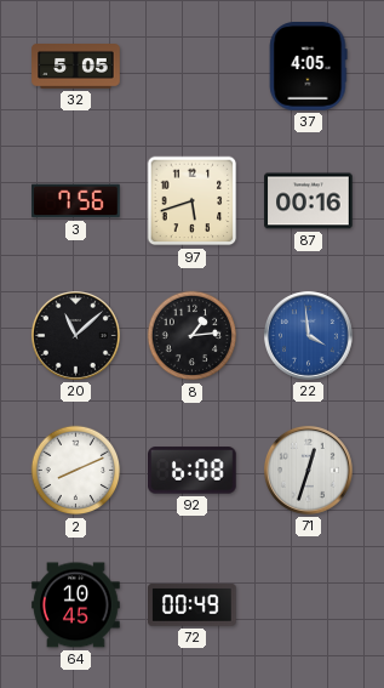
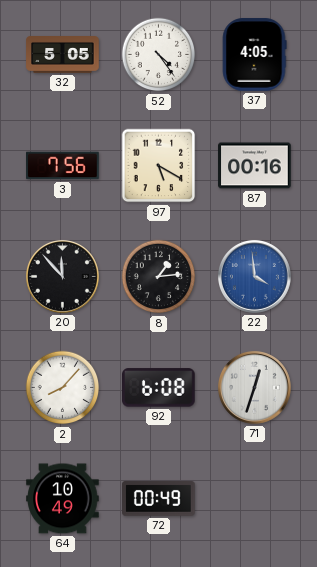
52: none -> 4:24
97: 5:42 -> 5:20
20: 11:08 -> 11:53
2: 8:11 -> 8:07
64: 10:45 -> 10:49
